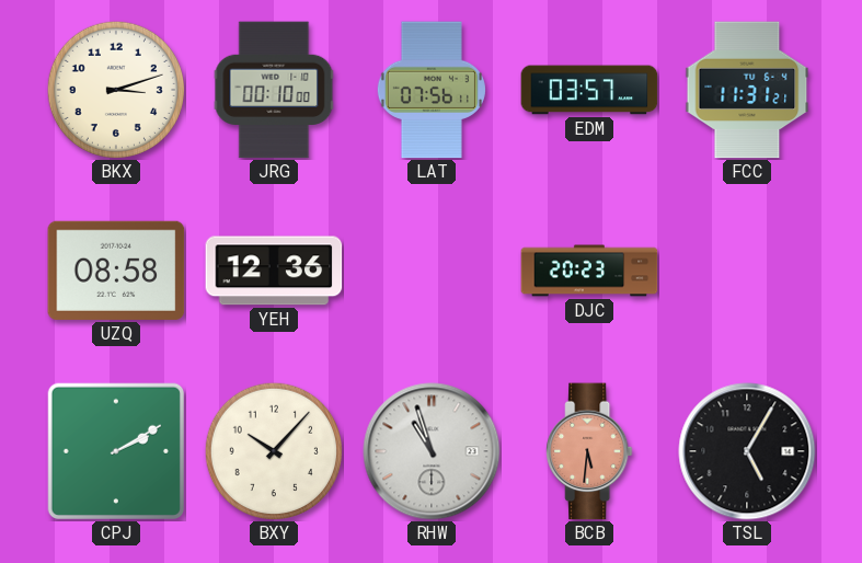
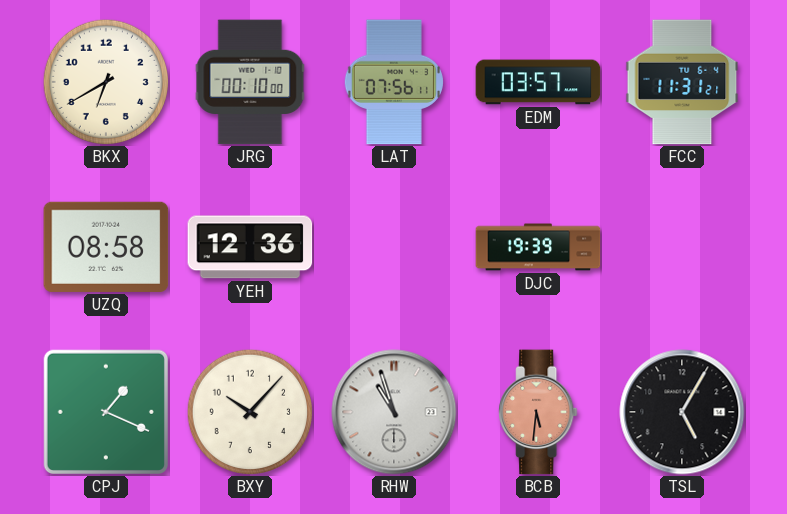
BKX: 3:12 -> 6:40
DJC: 20:23 -> 19:39
CPJ: 2:10 -> 1:19
